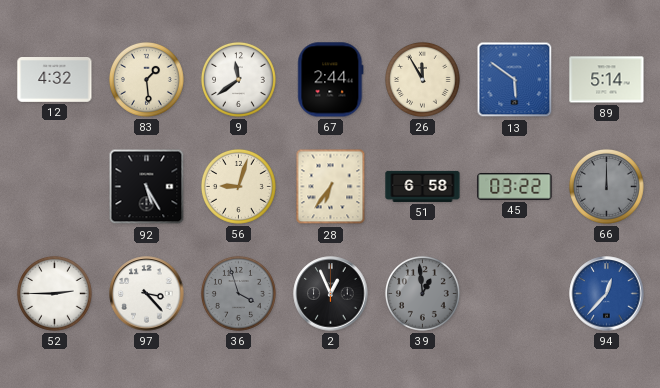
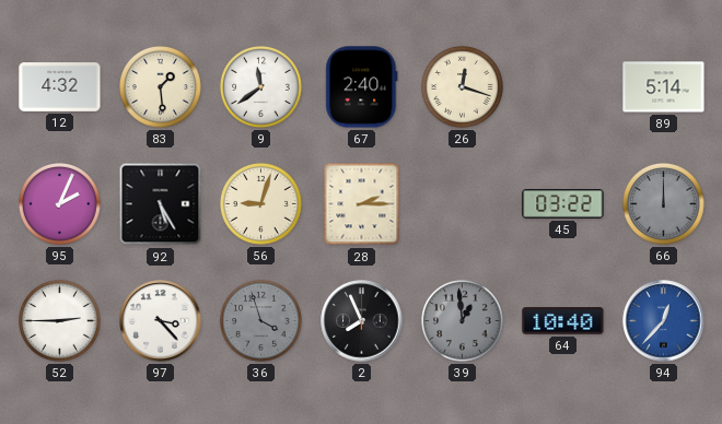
67: 2:44 -> 2:40
26: 11:55 -> 12:18
13: 5:51 -> none
95: none -> 2:04
28: 6:36 -> 2:15
51: 6:58 -> none
2: 12:56 -> 7:56
64: none -> 10:40
